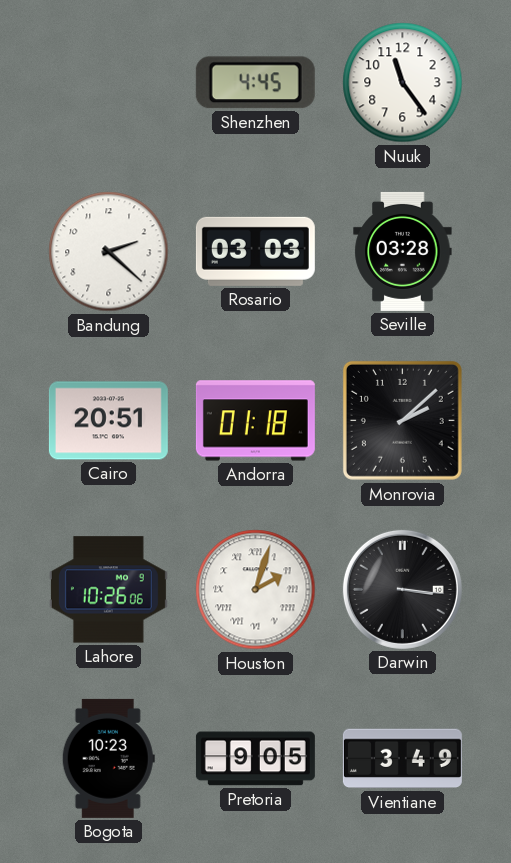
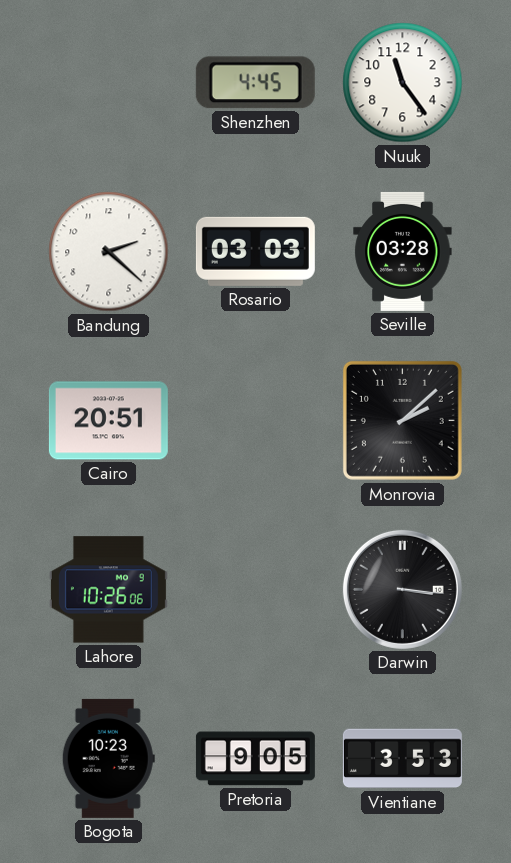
Andorra: 01:18 -> none
Houston: 2:03 -> none
Vientiane: 3:49 -> 3:53
